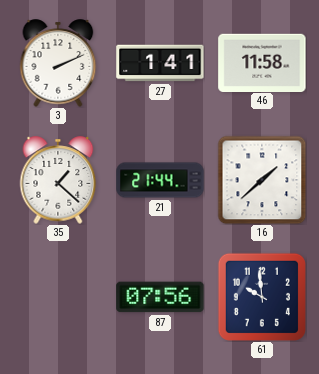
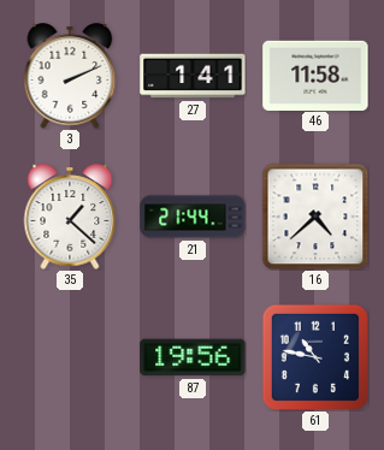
16: 1:38 -> 4:38
87: 07:56 -> 19:56
61: 9:59 -> 10:47
